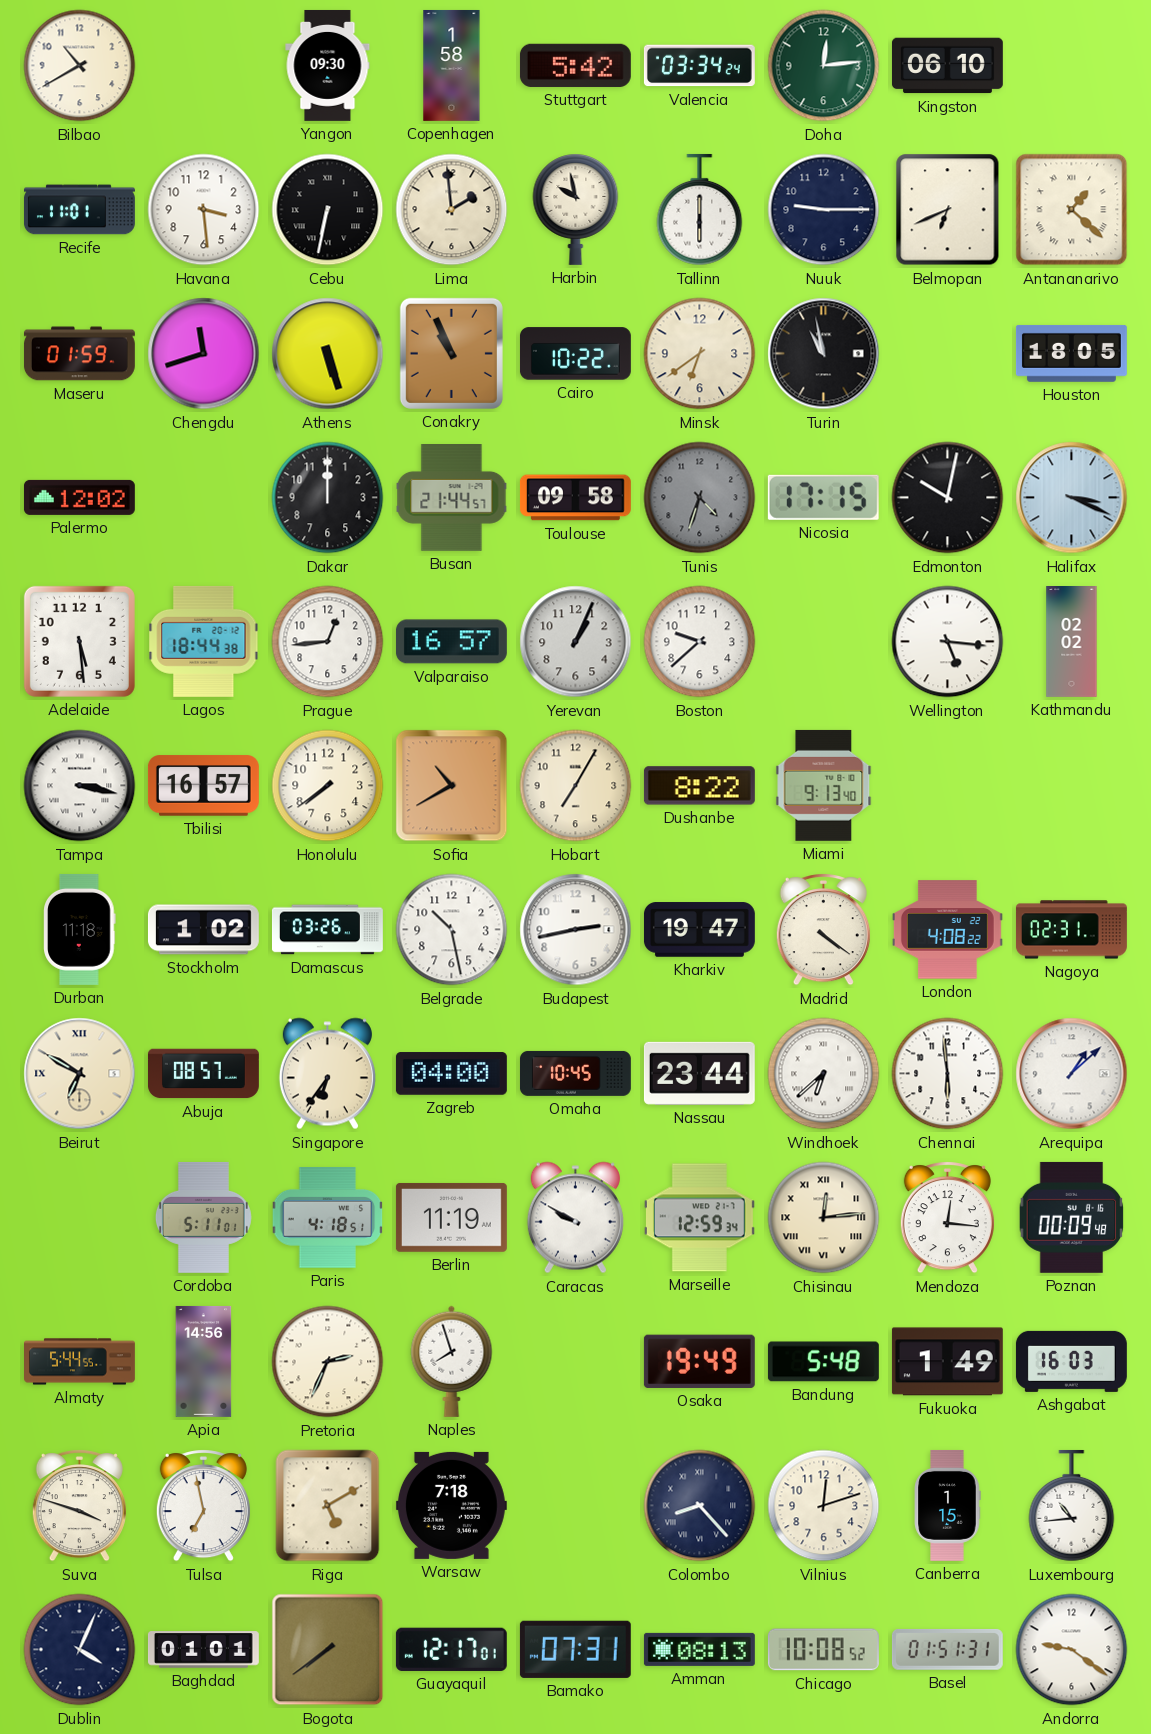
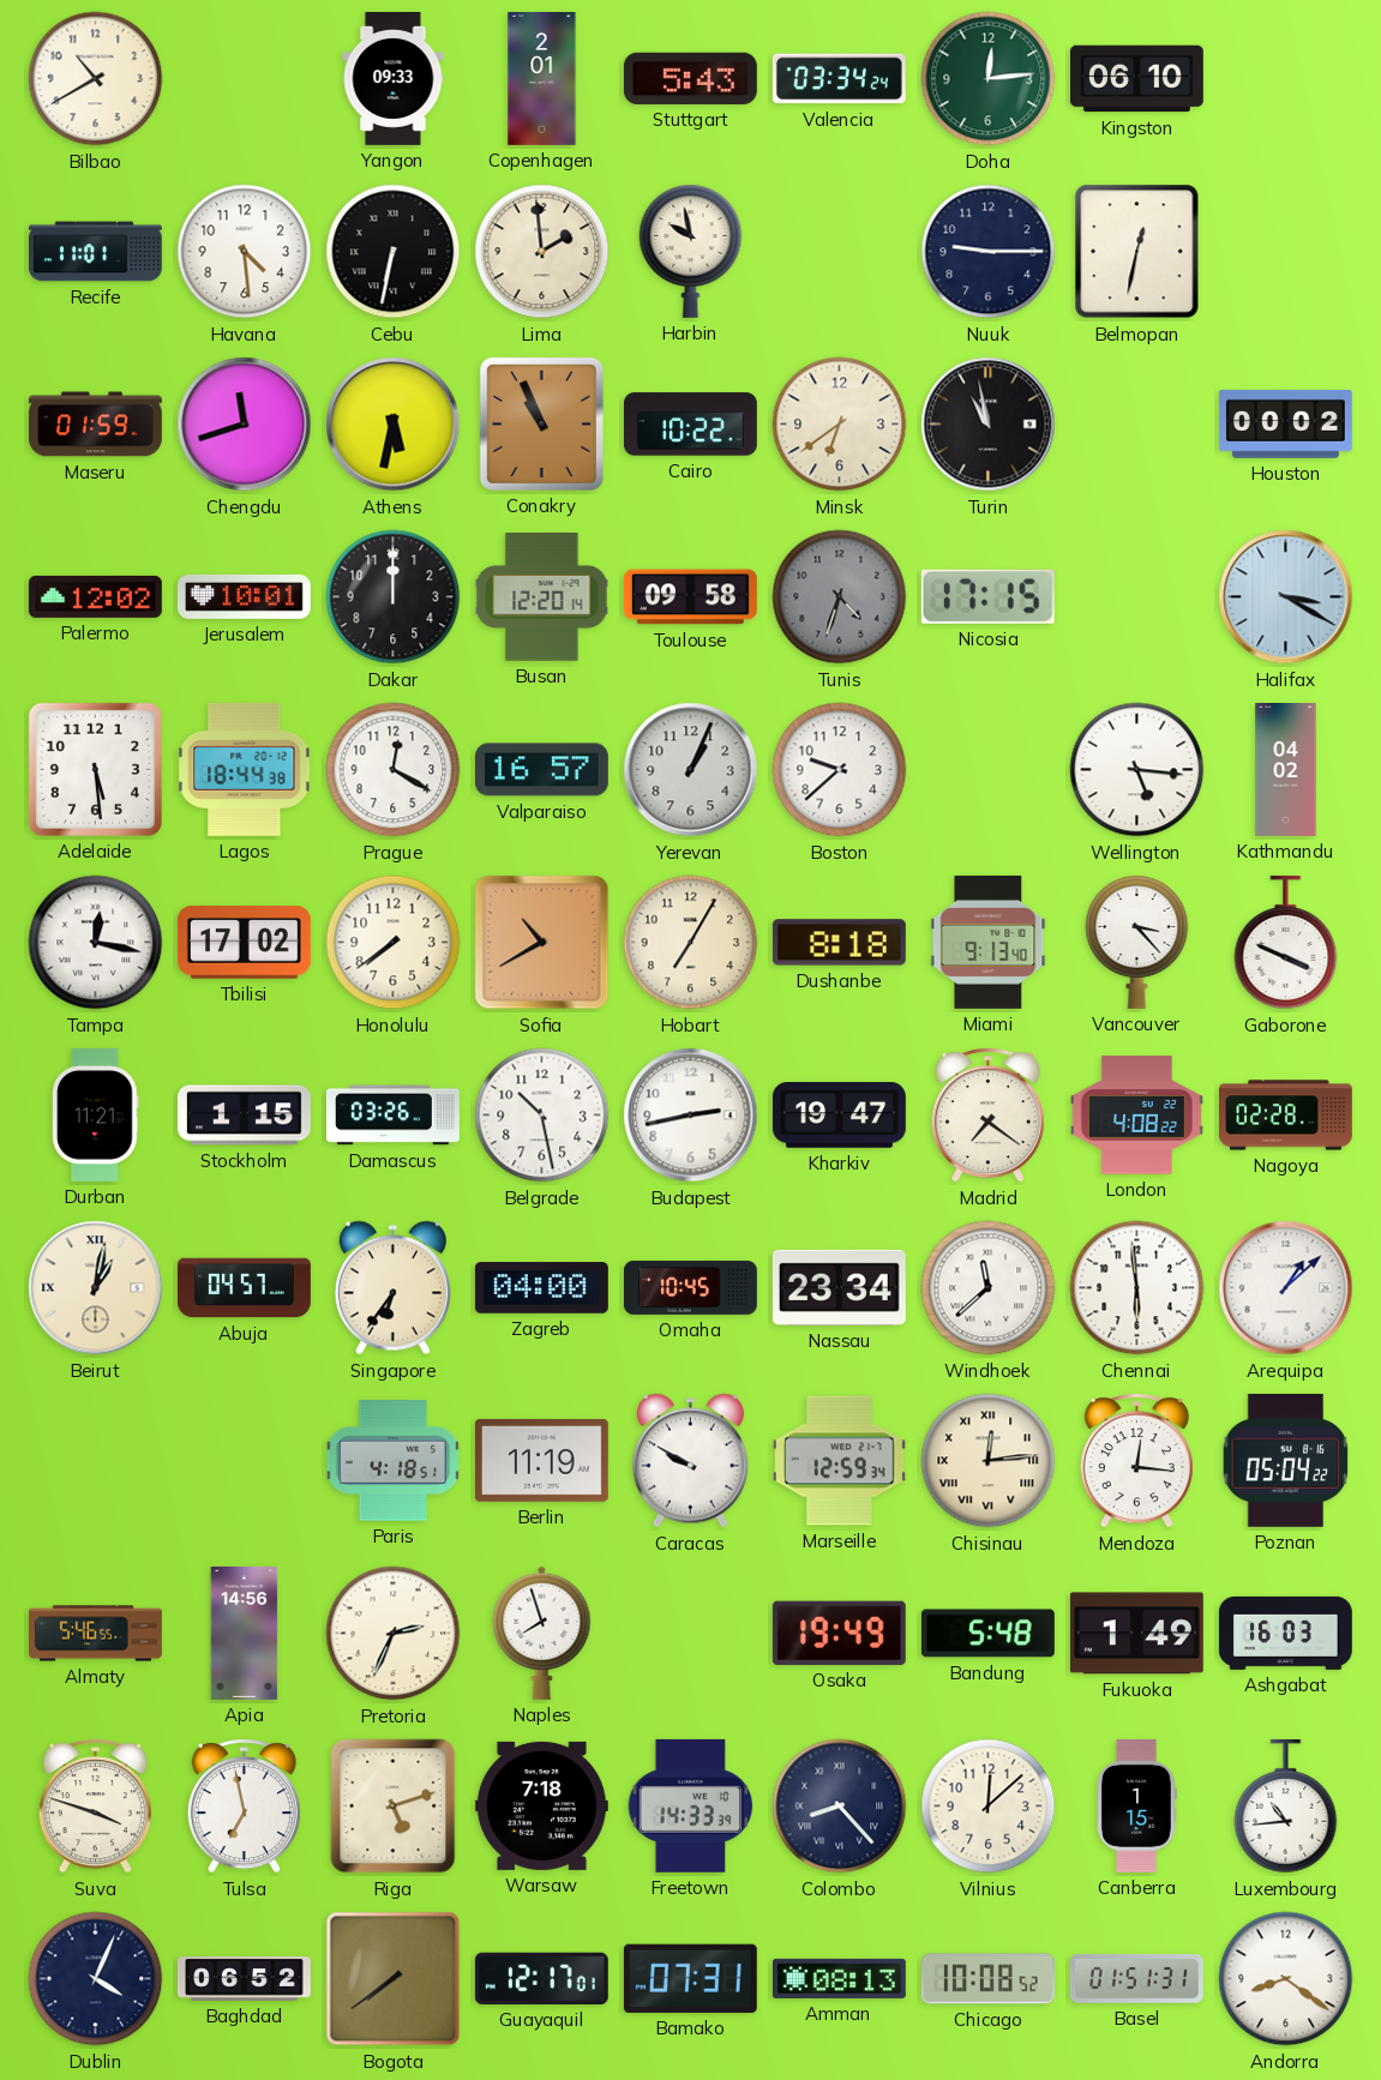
Yangon: 09:30 -> 09:33
Copenhagen: 1:58 -> 2:01
Stuttgart: 5:42 -> 5:43
Havana: 3:29 -> 4:29
Tallinn: 6:00 -> none
Belmopan: 6:41 -> 12:32
Antananarivo: 1:22 -> none
Athens: 5:27 -> 5:32
Houston: 18:05 -> 00:02
Jerusalem: none -> 10:01
Busan: 21:44 -> 12:20
Edmonton: 10:02 -> none
Halifax: 3:19 -> 3:20
Prague: 12:44 -> 12:20
Kathmandu: 02:02 -> 04:02
Tampa: 3:17 -> 12:17
Tbilisi: 16:57 -> 17:02
Dushanbe: 8:22 -> 8:18
Vancouver: none -> 3:23
Gaborone: none -> 3:49
Durban: 11:18 -> 11:21
Stockholm: 1:02 -> 1:15
Madrid: 4:21 -> 7:21
Nagoya: 02:31 -> 02:28
Beirut: 6:50 -> 1:02
Abuja: 08:57 -> 04:57
Nassau: 23:44 -> 23:34
Windhoek: 6:38 -> 11:38
Cordoba: 5:11 -> none
Poznan: 00:09 -> 05:04
Almaty: 5:44 -> 5:46
Riga: 5:10 -> 5:12
Freetown: none -> 14:33
Vilnius: 12:12 -> 12:08
Baghdad: 01:01 -> 06:52
Andorra: 9:21 -> 8:21
